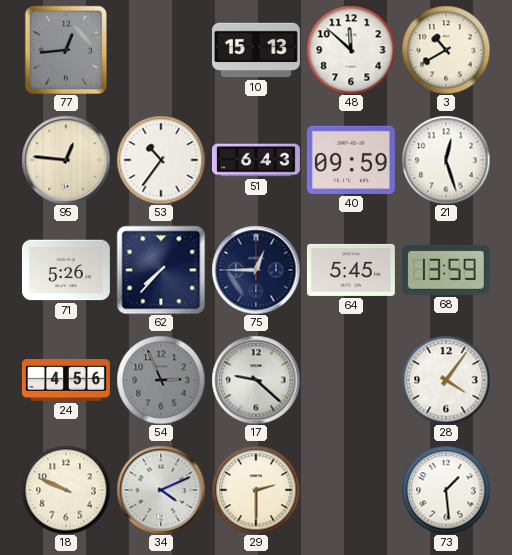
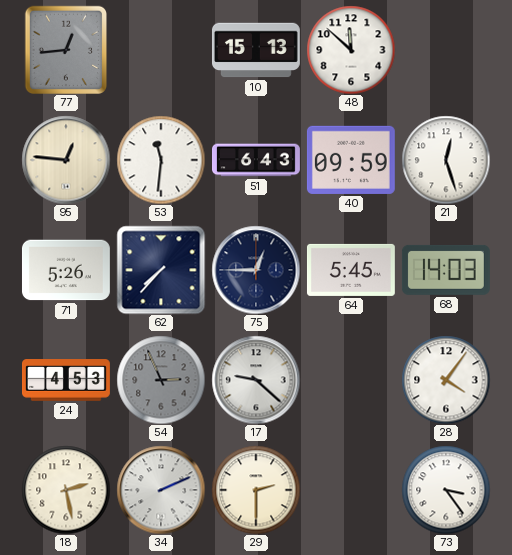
3: 10:40 -> none
53: 10:36 -> 11:31
68: 13:59 -> 14:03
24: 4:56 -> 4:53
18: 9:49 -> 2:28
34: 4:11 -> 2:11
73: 1:29 -> 3:24
